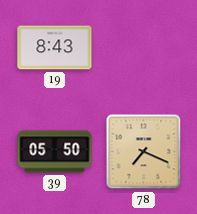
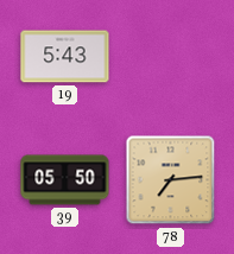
19: 8:43 -> 5:43
78: 7:19 -> 7:14
